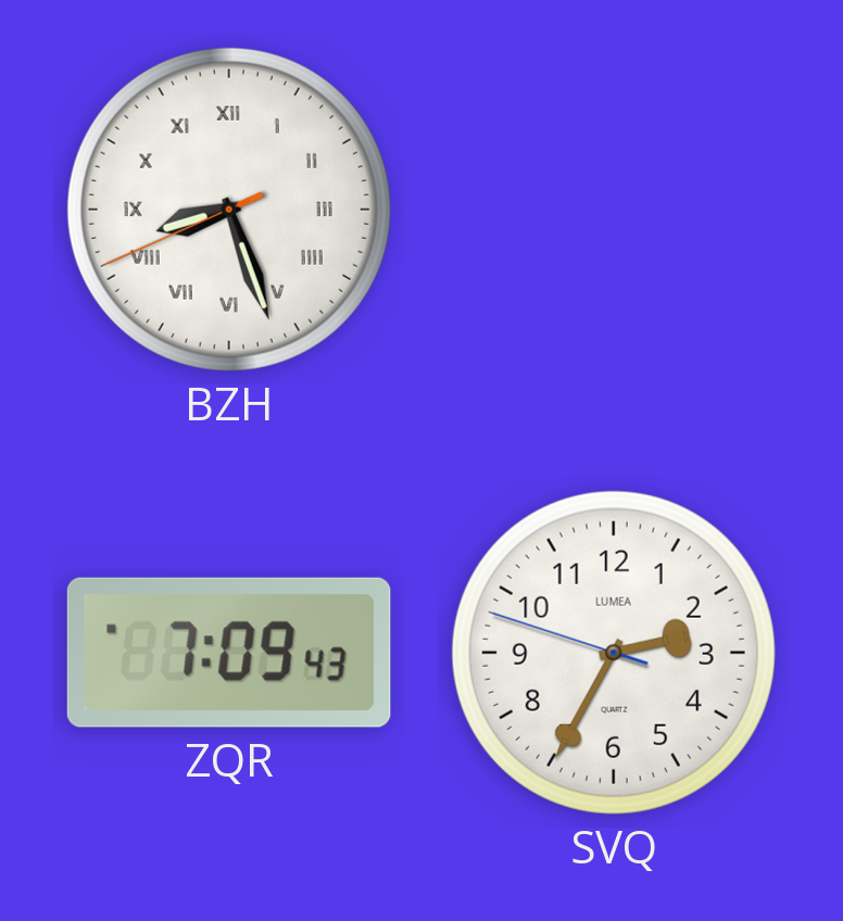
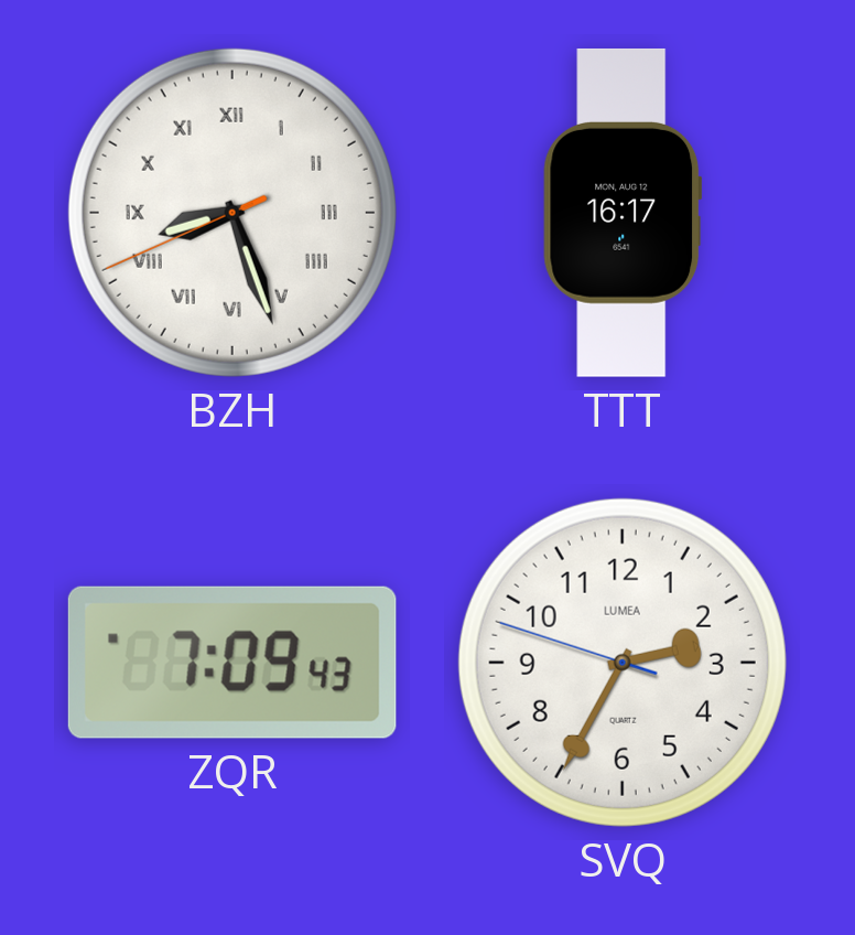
TTT: none -> 16:17
